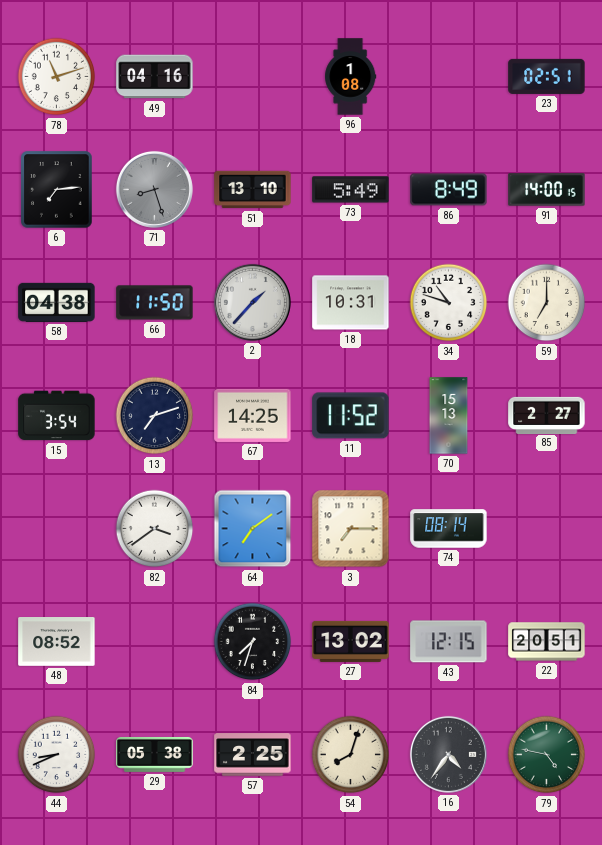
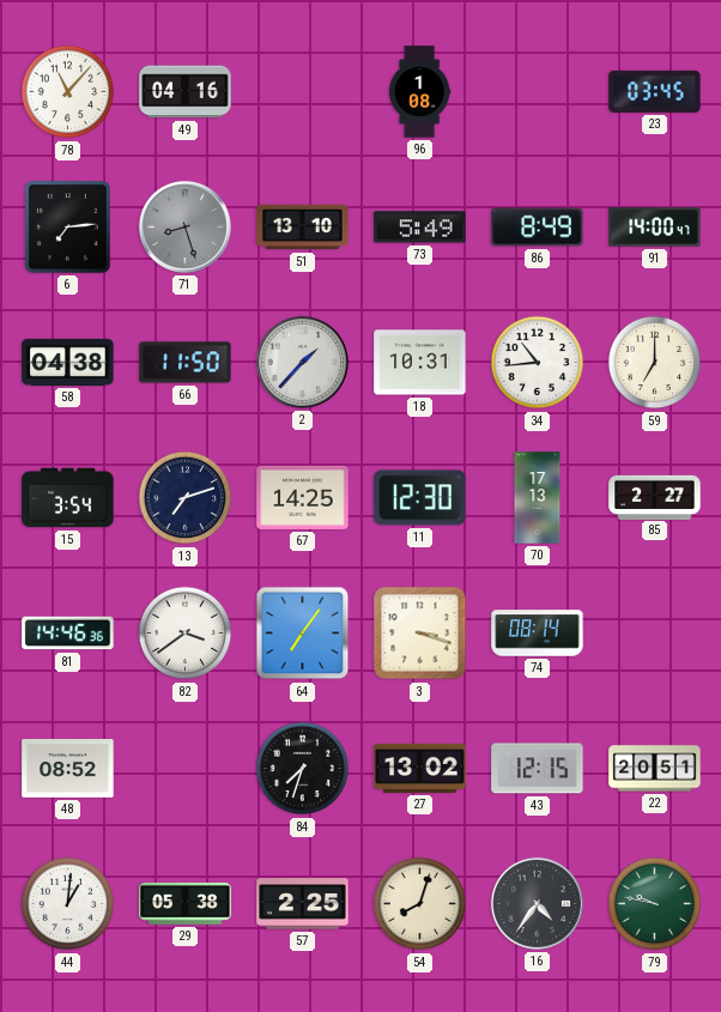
78: 11:12 -> 11:07
23: 02:51 -> 03:45
91: 14:00:15 -> 14:00:47
34: 10:48 -> 10:44
11: 11:52 -> 12:30
70: 15:13 -> 17:13
81: none -> 14:46
64: 7:09 -> 7:06
3: 7:15 -> 3:18
44: 8:41 -> 1:01
79: 4:47 -> 9:47
